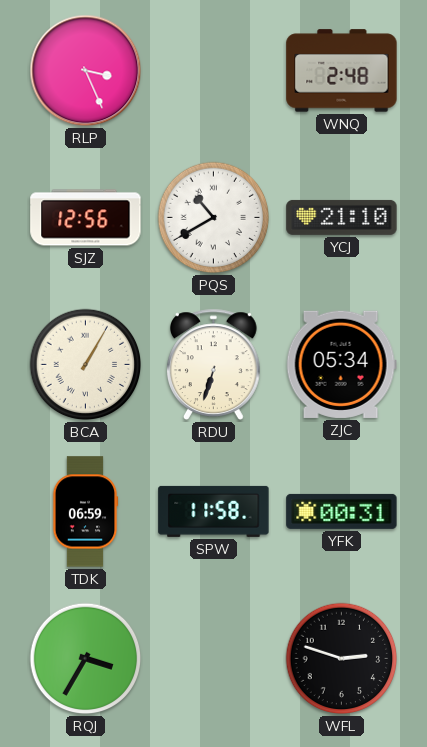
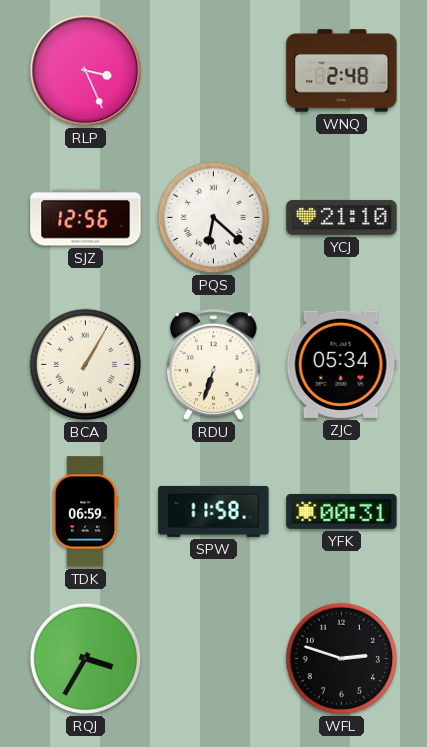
PQS: 10:40 -> 6:22
